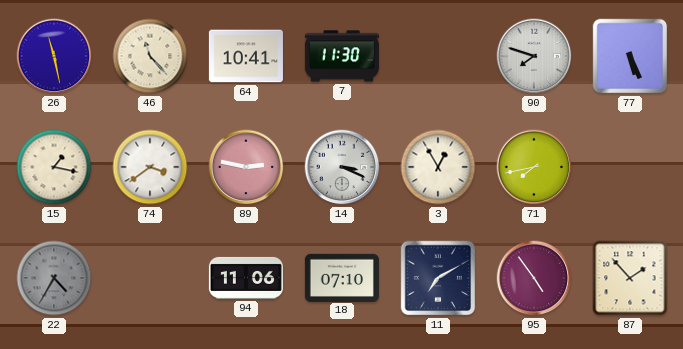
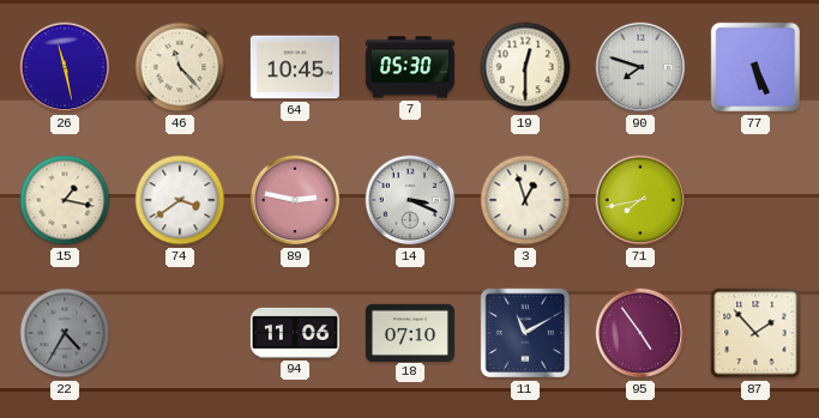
64: 10:41 -> 10:45
7: 11:30 -> 05:30
19: none -> 12:30
3: 12:55 -> 12:57
11: 7:10 -> 11:10
